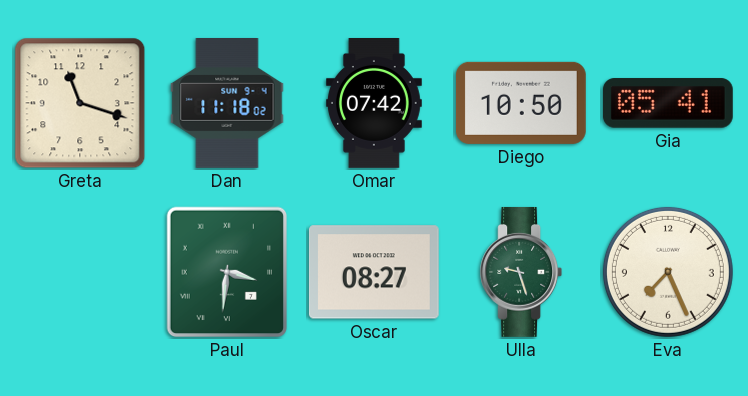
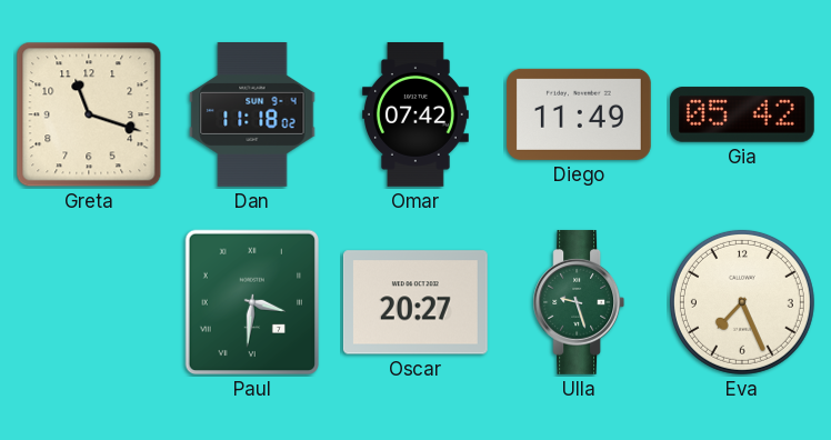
Diego: 10:50 -> 11:49
Gia: 05:41 -> 05:42
Oscar: 08:27 -> 20:27
